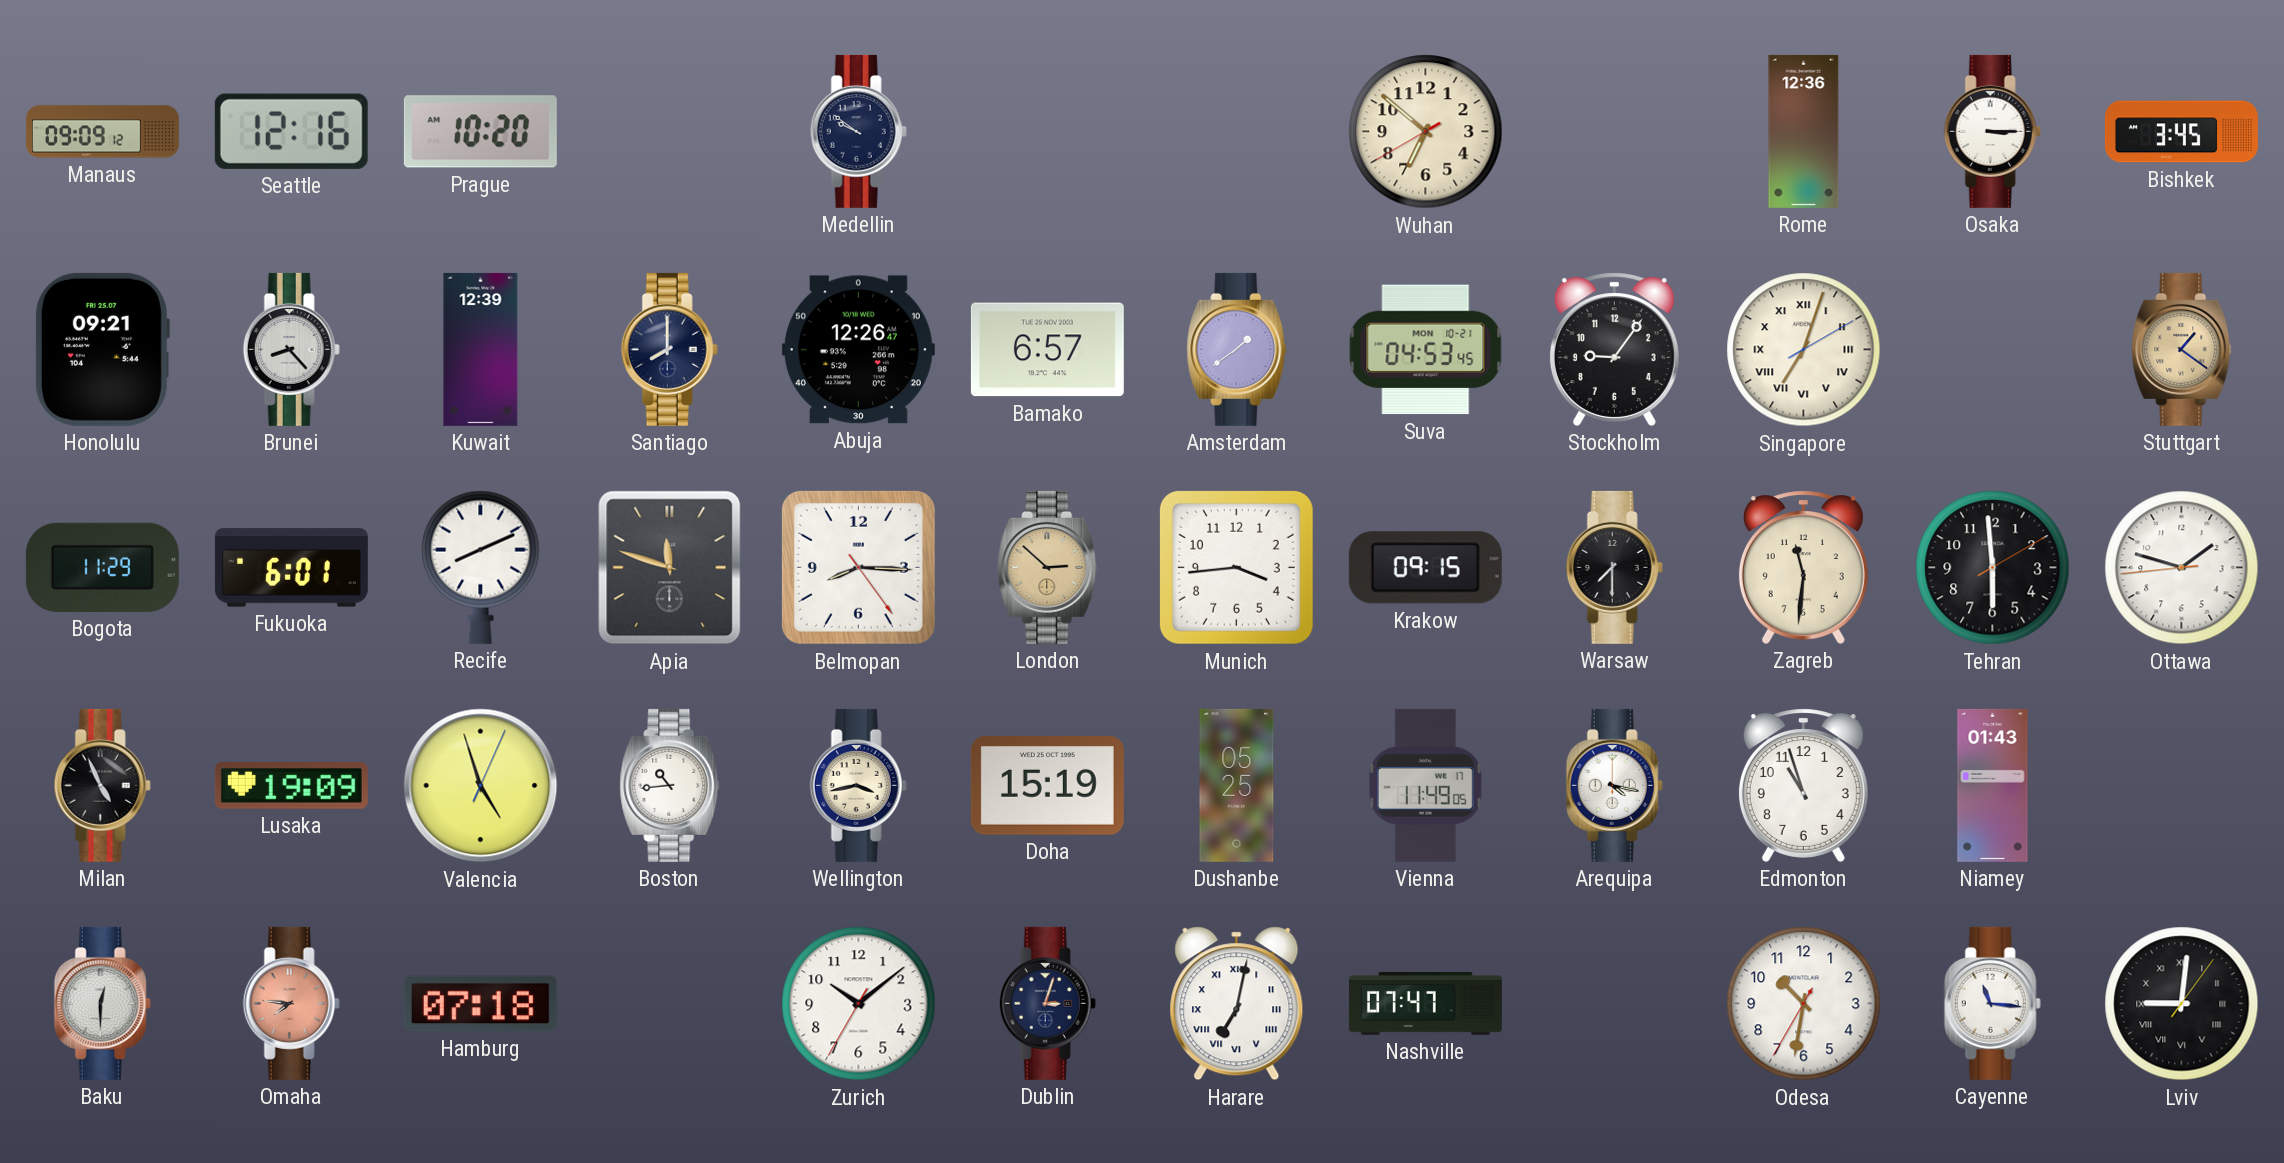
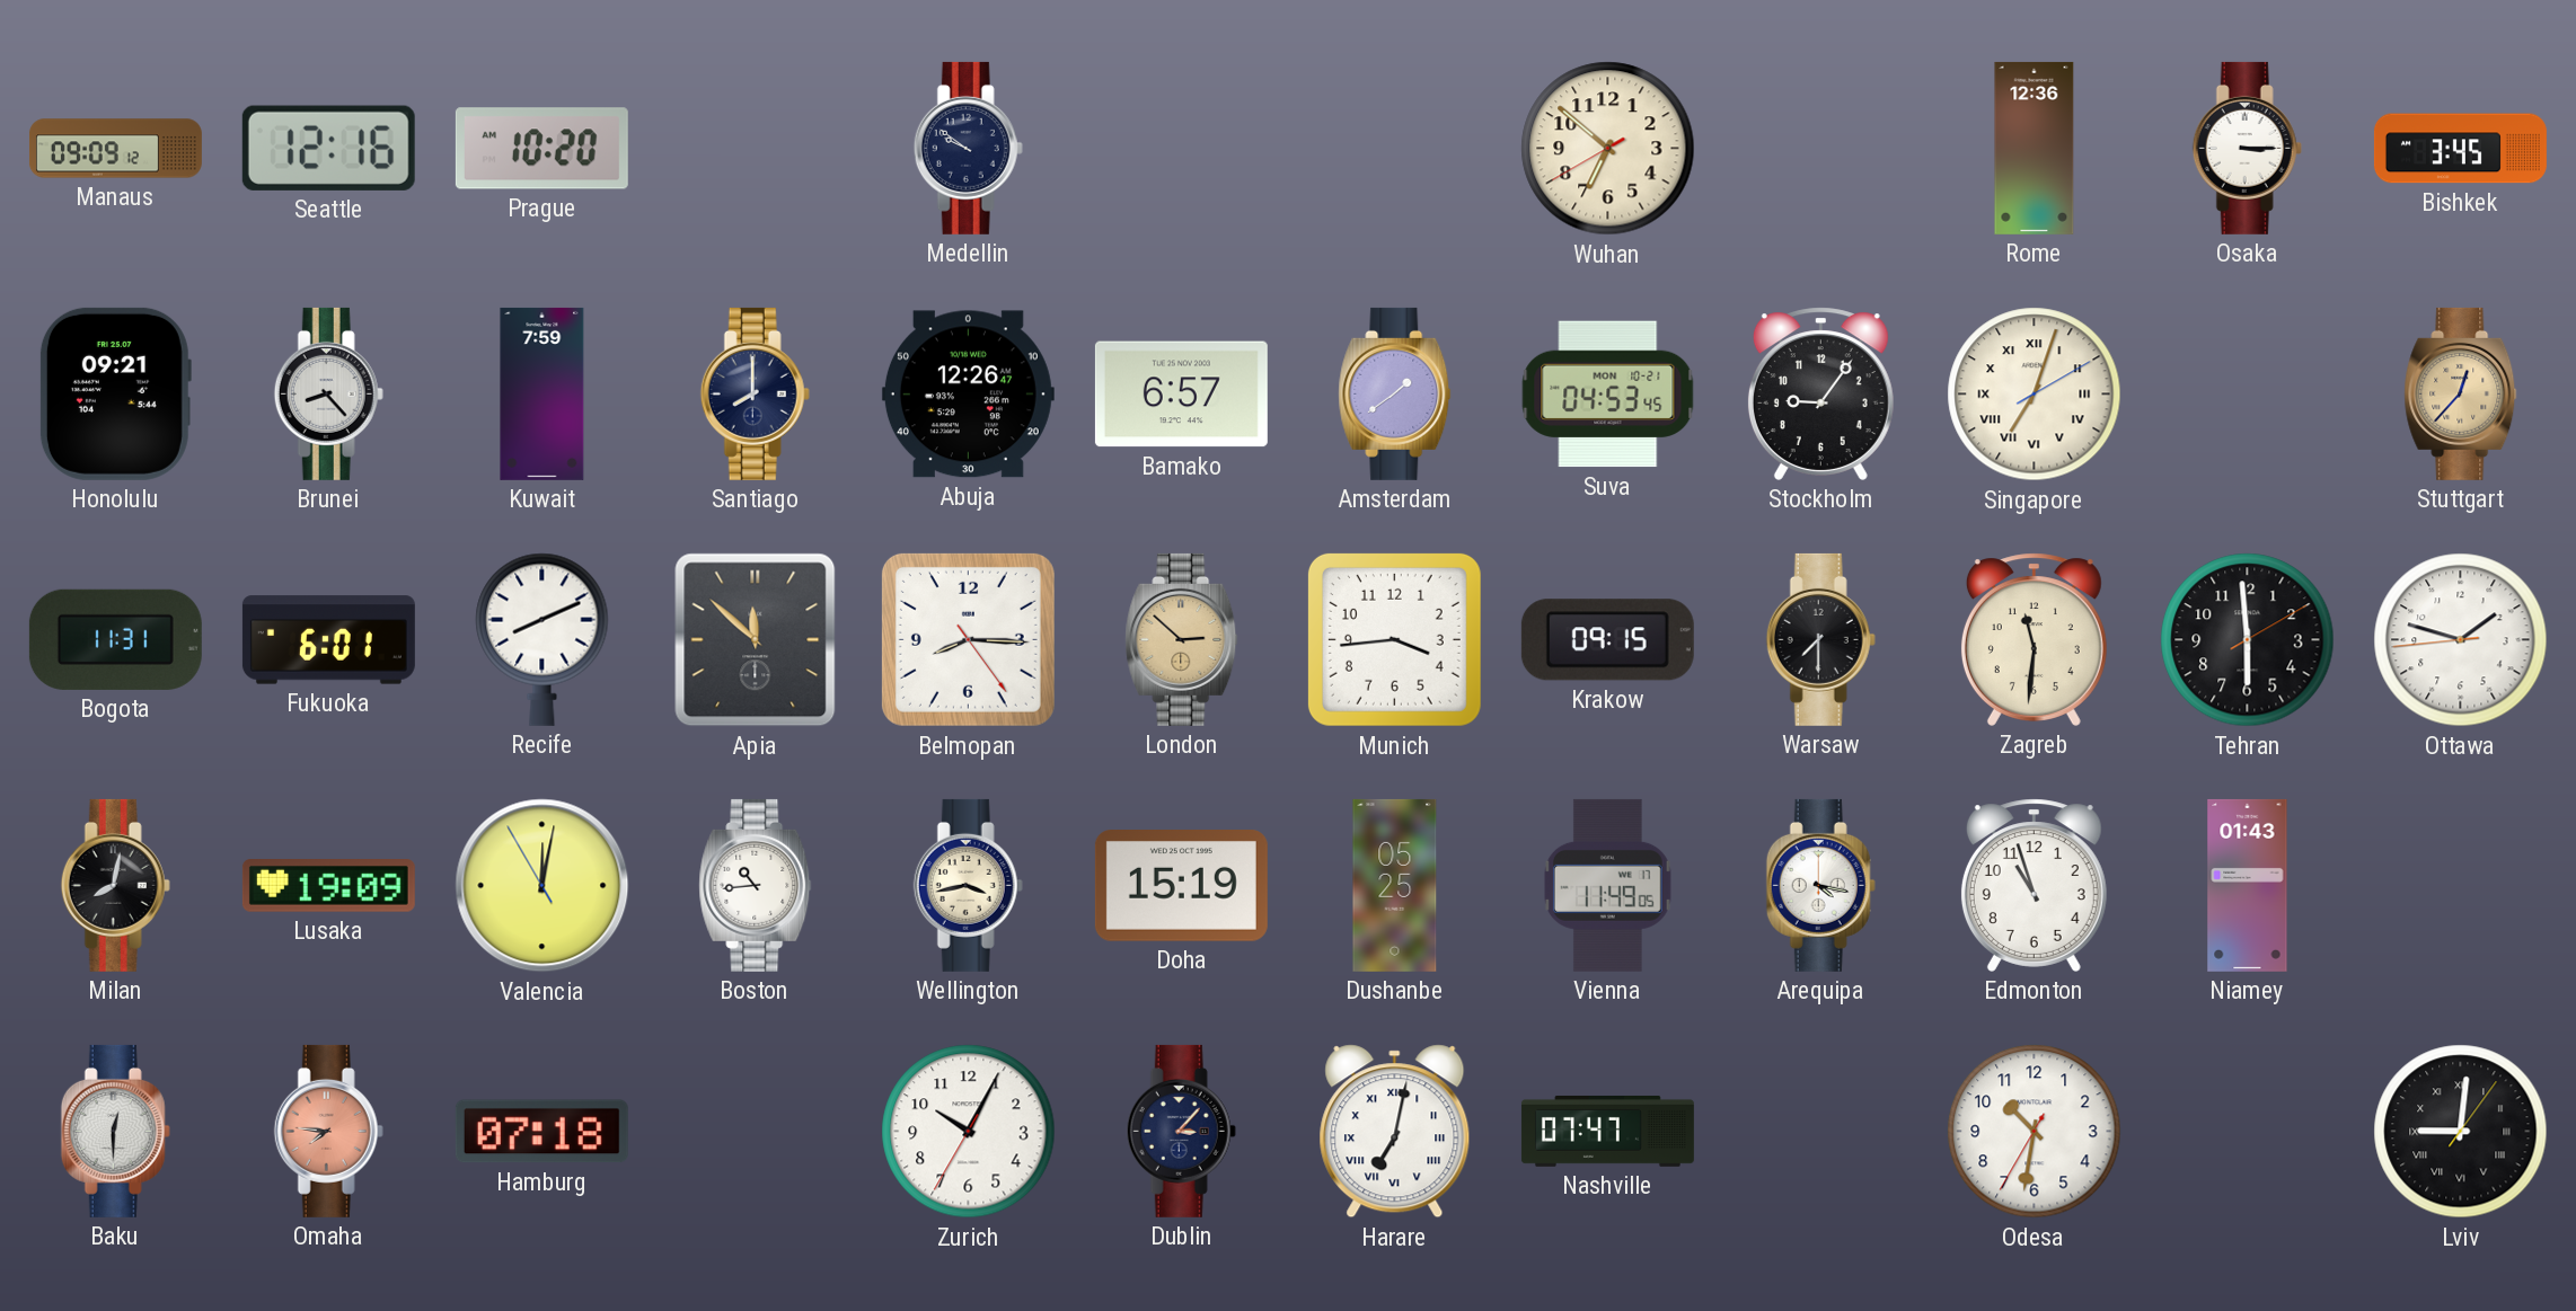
Kuwait: 12:39 -> 7:59
Stuttgart: 1:21 -> 12:37
Bogota: 11:29 -> 11:31
Apia: 11:48 -> 11:52
Milan: 4:56 -> 8:02
Valencia: 4:57 -> 12:01
Zurich: 10:08 -> 10:04
Dublin: 3:03 -> 3:07
Cayenne: 11:16 -> none
